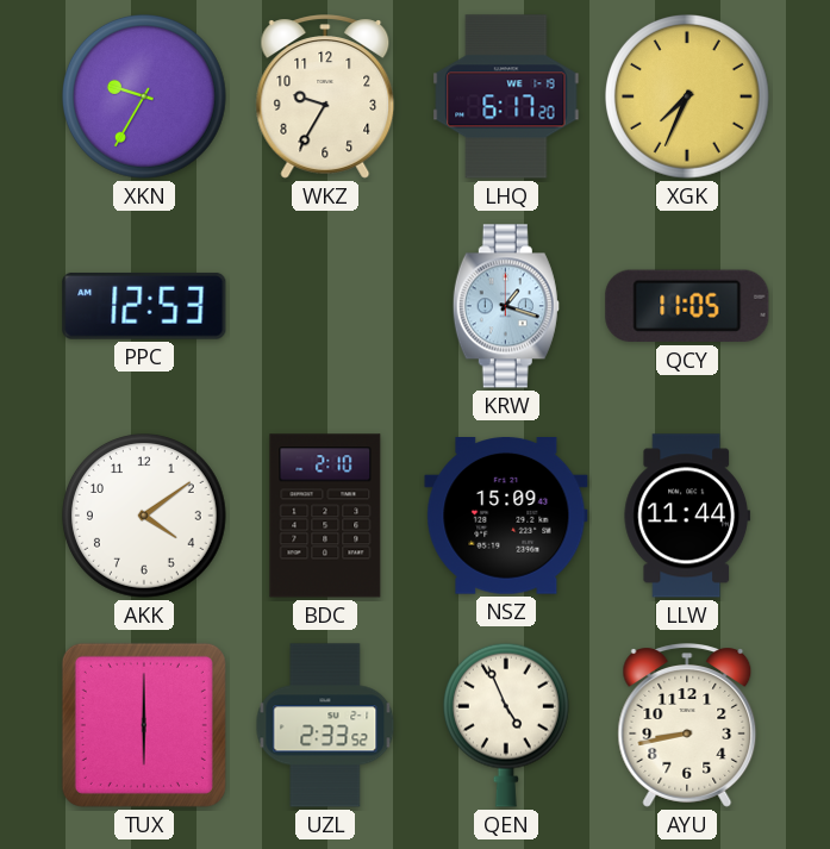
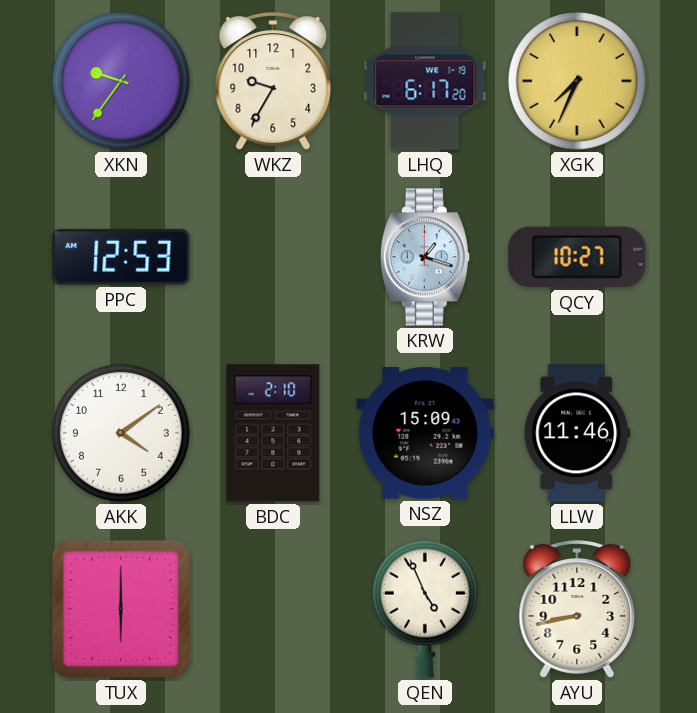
XKN: 9:35 -> 9:36
QCY: 11:05 -> 10:27
LLW: 11:44 -> 11:46
UZL: 2:33 -> none
